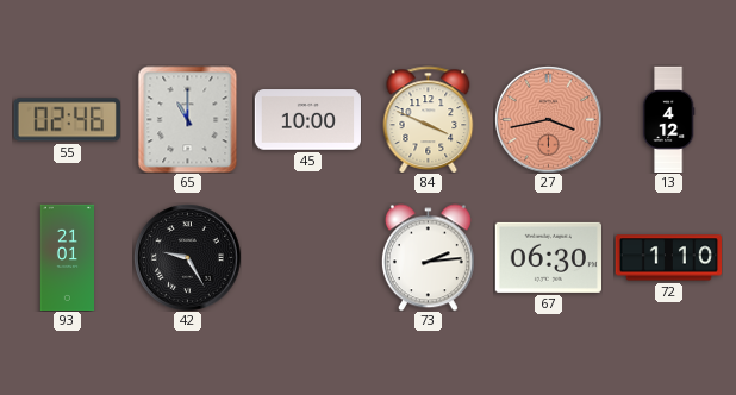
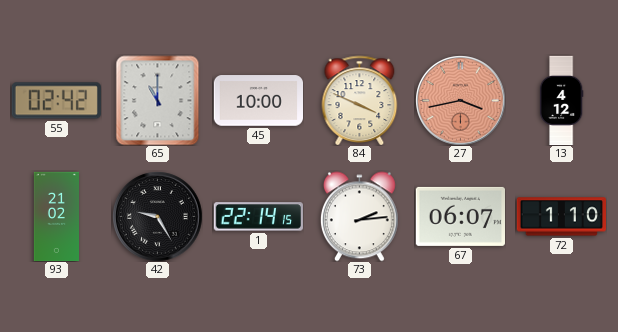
55: 02:46 -> 02:42
93: 21:01 -> 21:02
1: none -> 22:14
67: 06:30 -> 06:07
